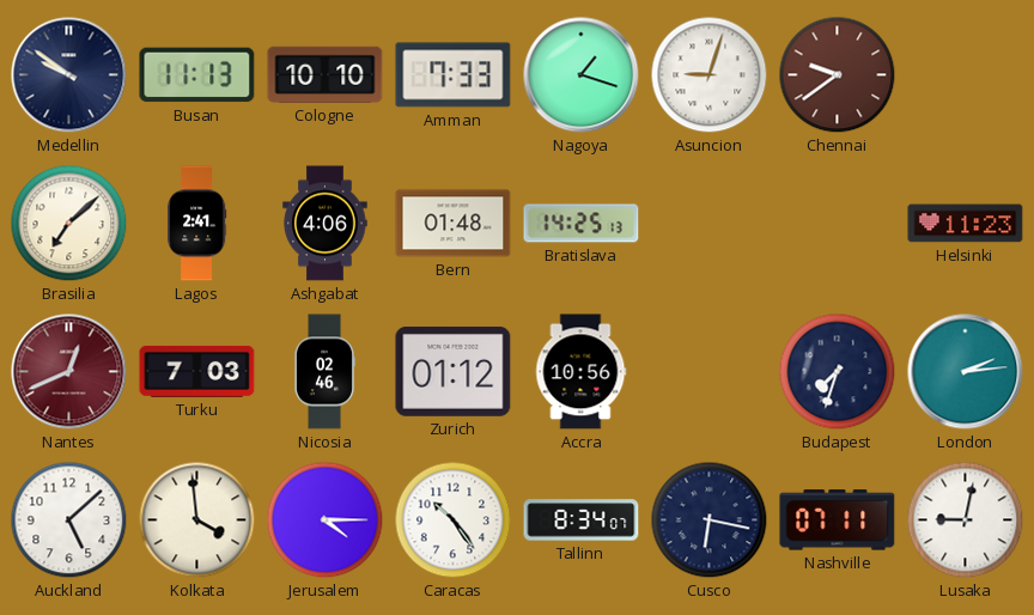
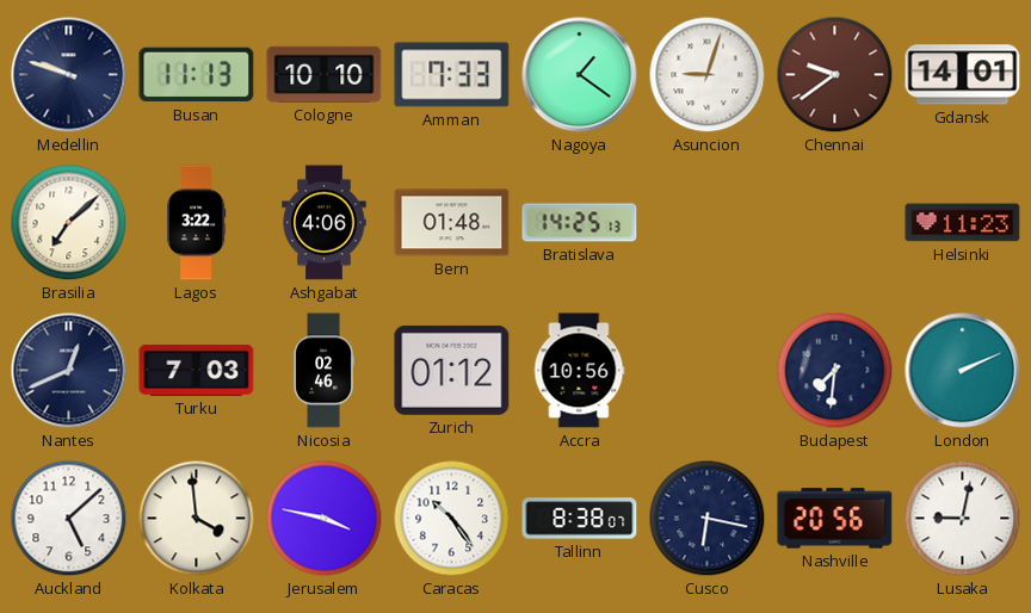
Medellin: 9:51 -> 9:48
Nagoya: 1:18 -> 1:21
Gdansk: none -> 14:01
Lagos: 2:41 -> 3:22
Nantes dial: burgundy -> navy
Budapest: 7:33 -> 7:31
London: 2:14 -> 2:11
Jerusalem: 4:15 -> 3:47
Tallinn: 8:34 -> 8:38
Nashville: 07:11 -> 20:56
